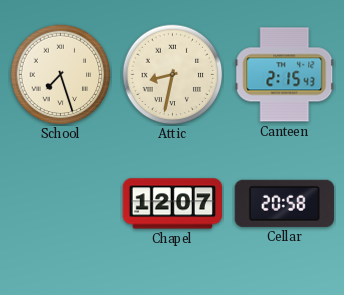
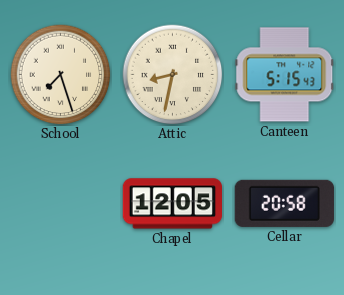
Canteen: 2:15 -> 5:15
Chapel: 12:07 -> 12:05
